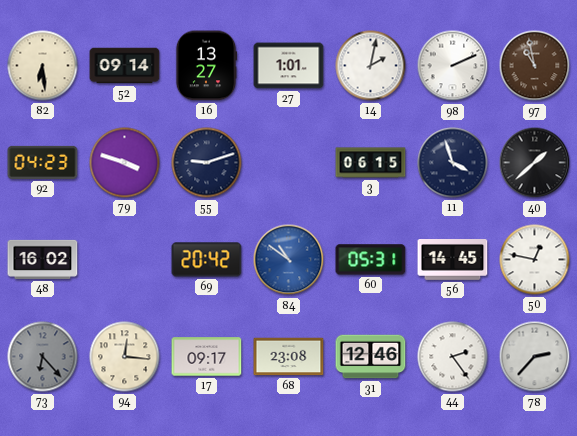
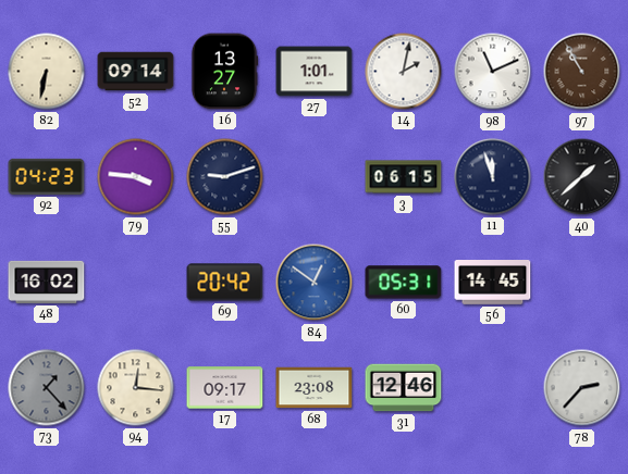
82: 6:29 -> 6:32
98: 2:11 -> 11:11
97: 10:58 -> 10:55
79: 3:48 -> 3:46
11: 3:57 -> 11:57
84: 10:51 -> 12:51
50: 12:47 -> none
73: 6:23 -> 1:23
44: 2:24 -> none
